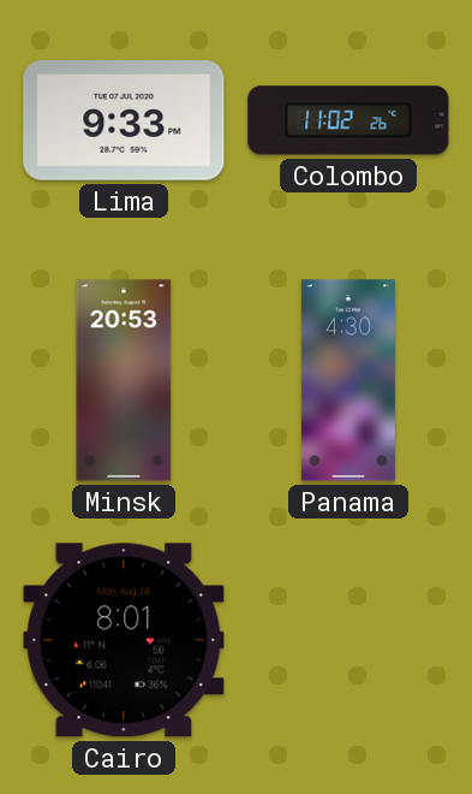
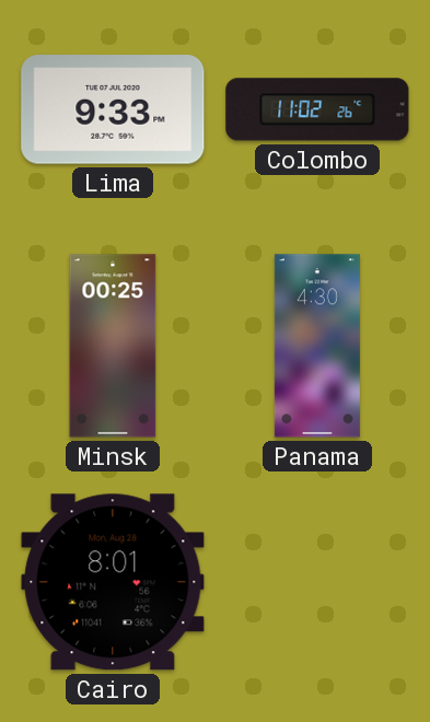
Minsk: 20:53 -> 00:25
